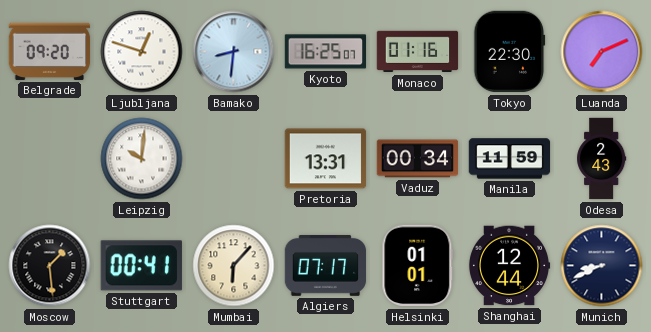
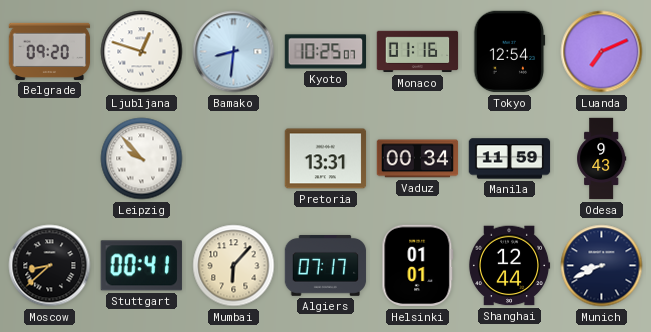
Kyoto: 16:25 -> 10:25
Tokyo: 22:30 -> 12:54
Leipzig: 10:01 -> 9:53
Odesa: 2:43 -> 9:43
Moscow: 1:29 -> 8:38
